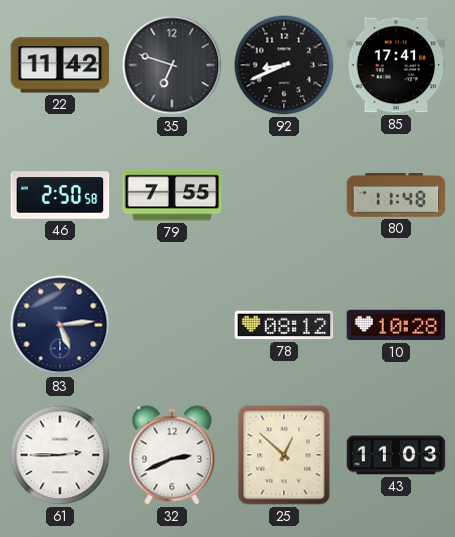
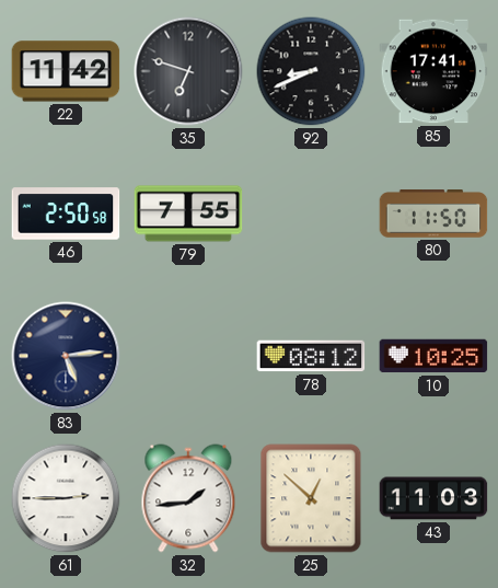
80: 11:48 -> 11:50
10: 10:28 -> 10:25
32: 2:41 -> 1:44
